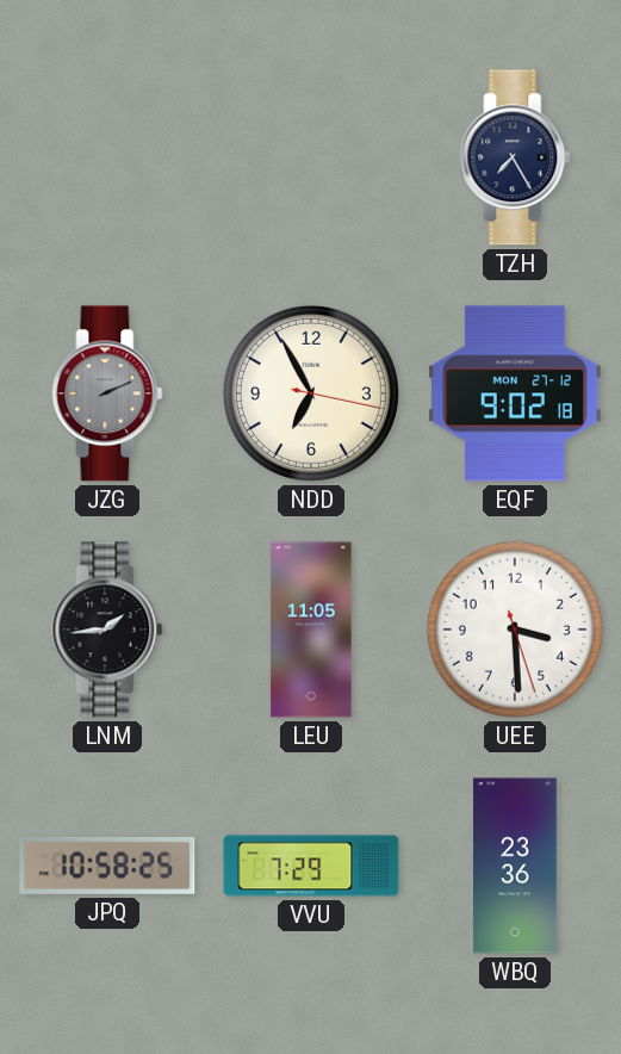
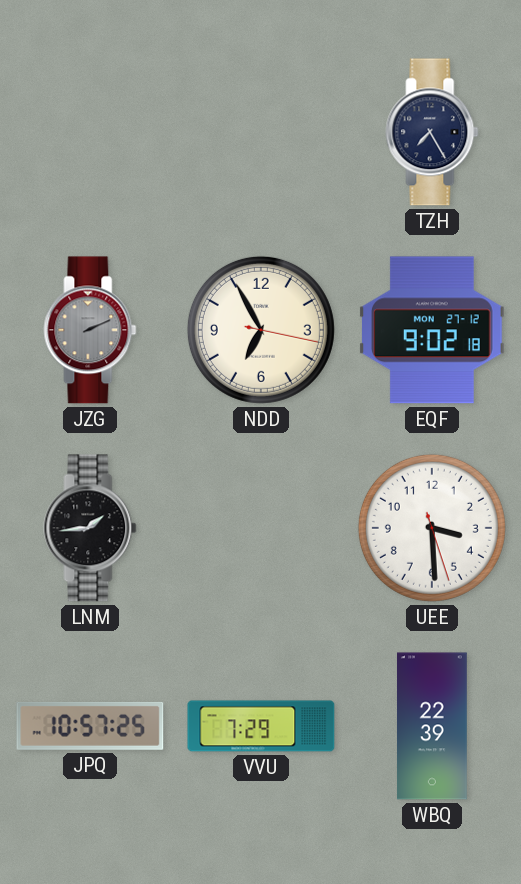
LEU: 11:05 -> none
JPQ: 10:58 -> 10:57
WBQ: 23:36 -> 22:39
